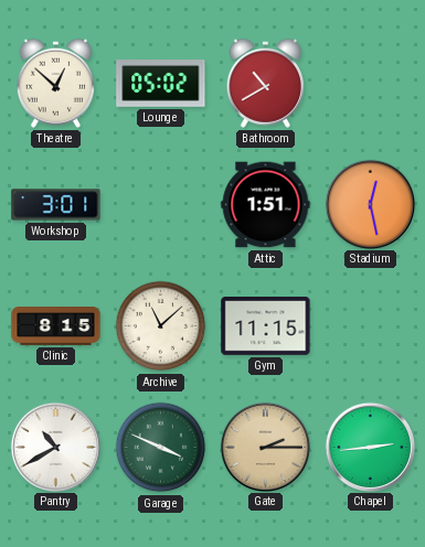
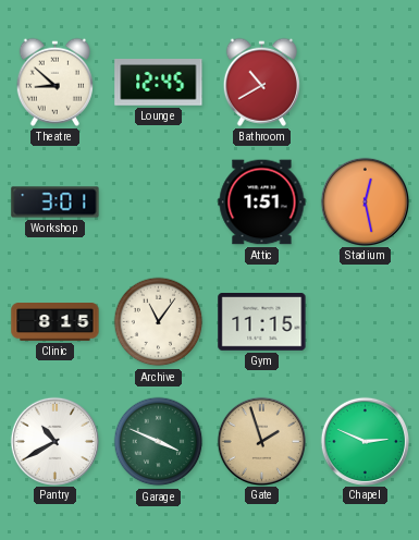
Theatre: 12:52 -> 8:52
Lounge: 05:02 -> 12:45
Archive: 11:08 -> 11:06
Gate: 2:15 -> 1:57
Chapel: 2:44 -> 2:49
